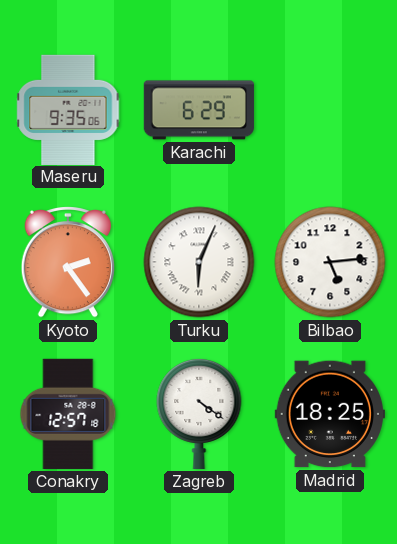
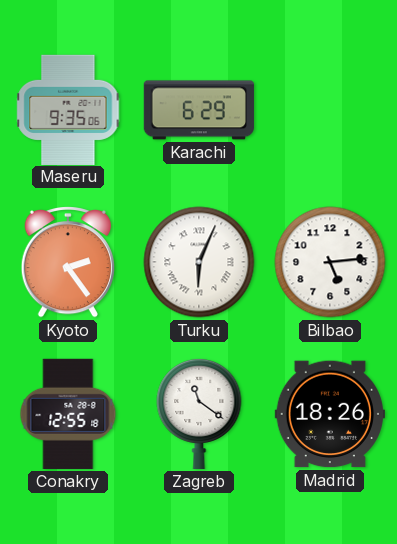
Conakry: 12:57 -> 12:55
Zagreb: 4:21 -> 11:21
Madrid: 18:25 -> 18:26
